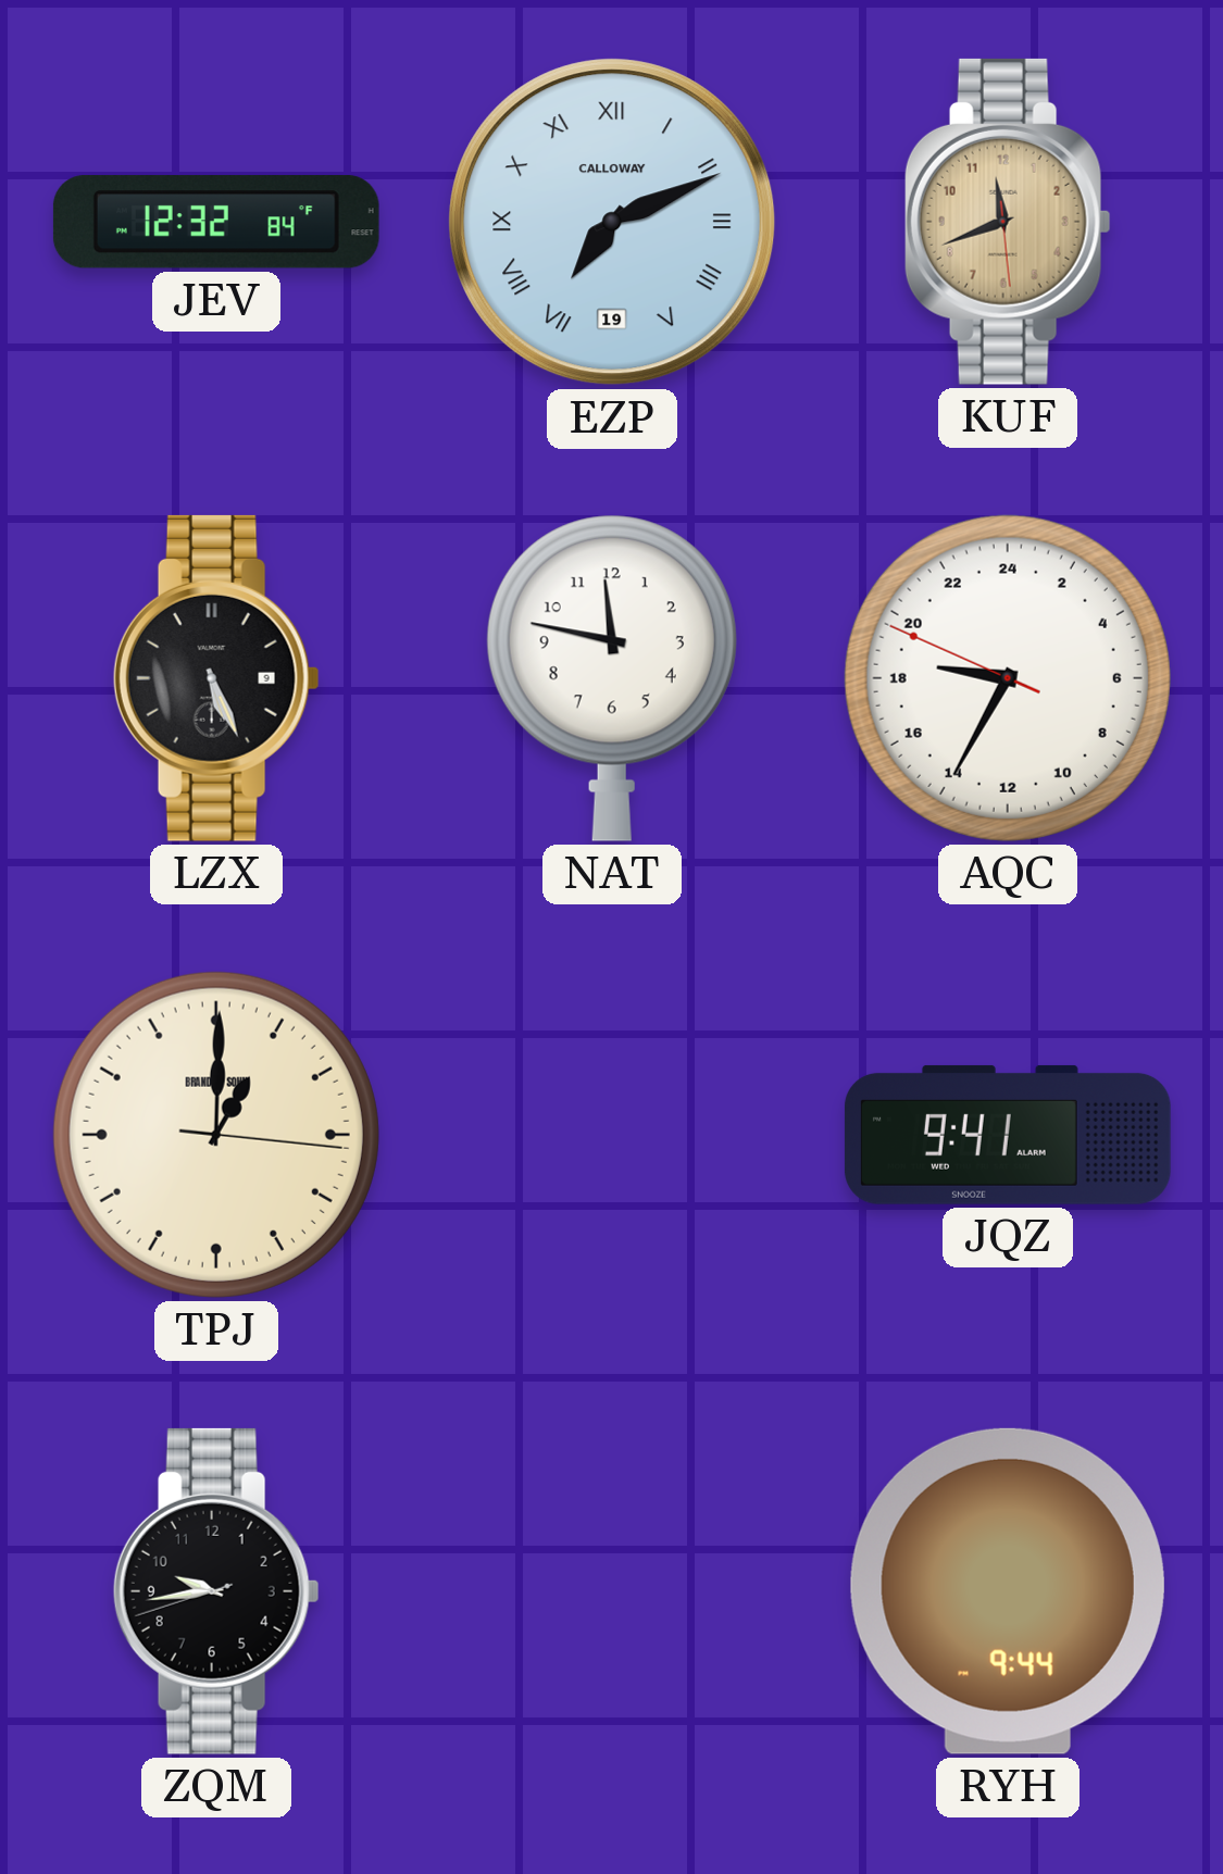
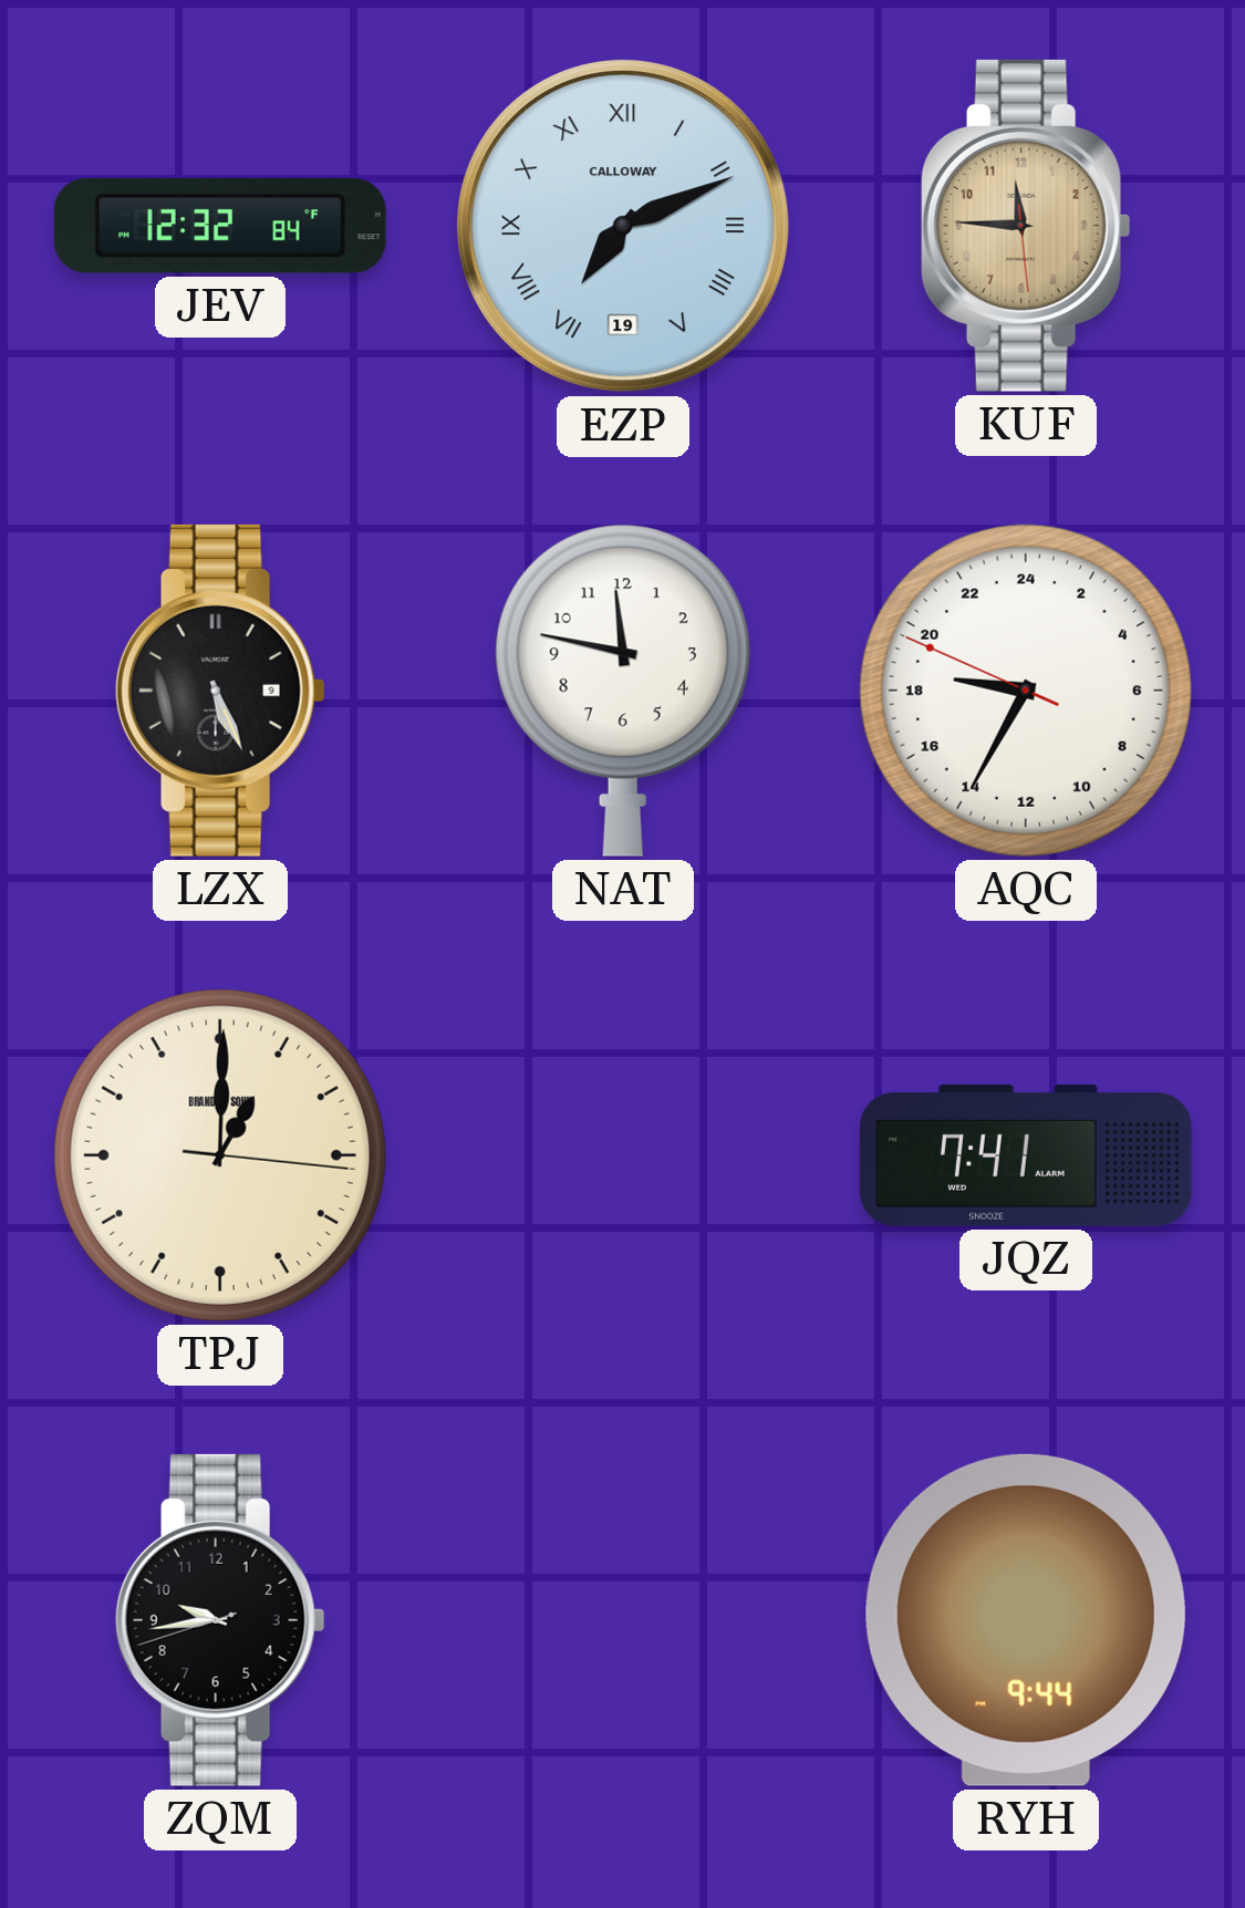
KUF: 11:41 -> 11:45
JQZ: 9:41 -> 7:41
